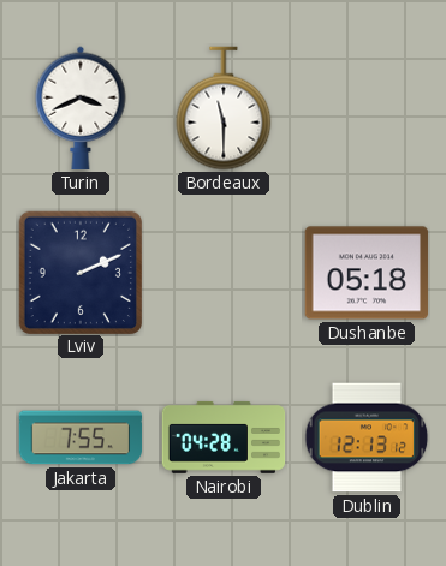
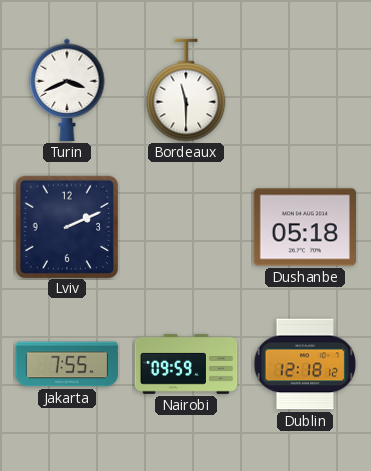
Nairobi: 04:28 -> 09:59
Dublin: 12:13 -> 12:18
